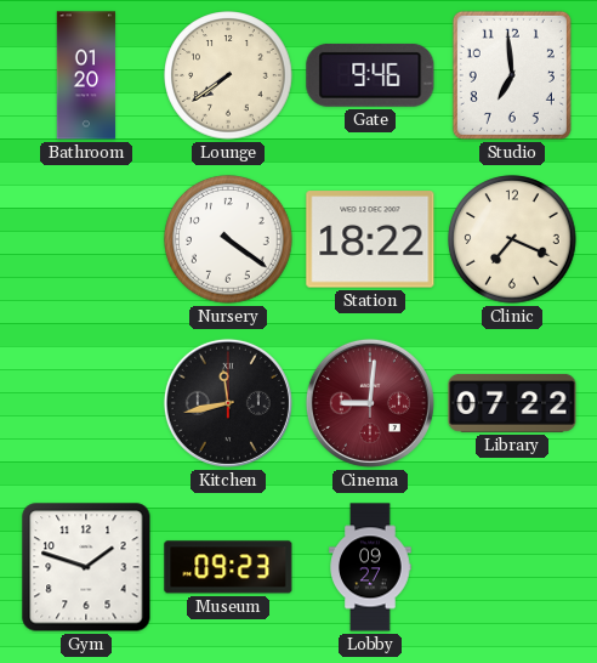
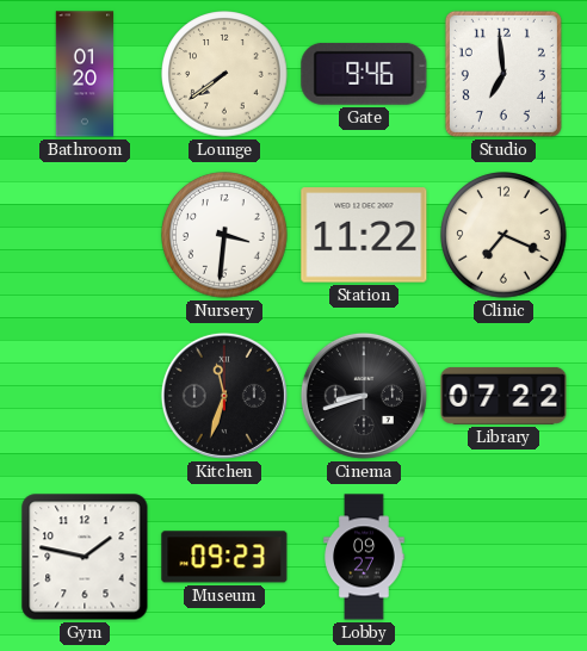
Nursery: 4:21 -> 3:31
Station: 18:22 -> 11:22
Kitchen: 11:43 -> 11:33
Cinema: 9:01 -> 8:42
Cinema dial: burgundy -> black
Gym: 1:48 -> 1:47
